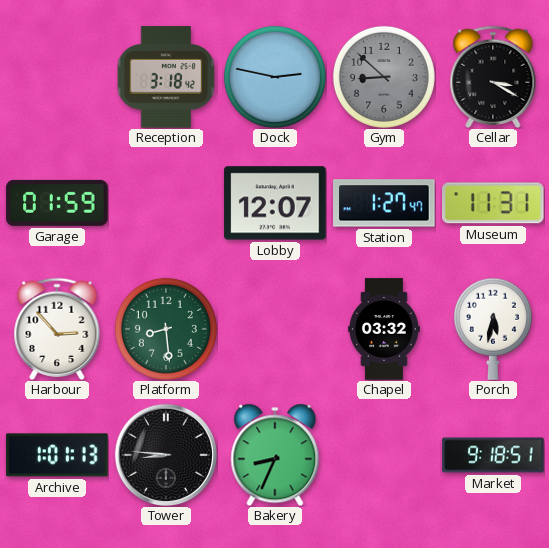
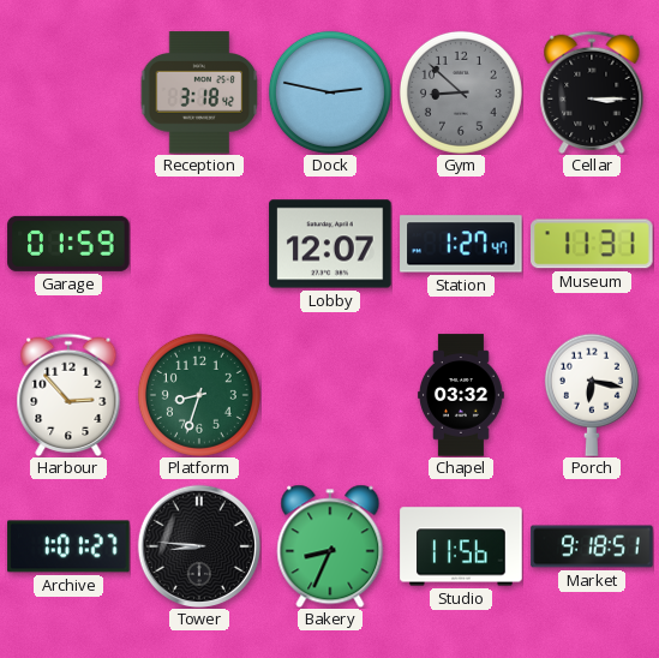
Cellar: 3:20 -> 3:15
Platform: 8:29 -> 8:33
Porch: 5:32 -> 6:17
Archive: 1:01:13 -> 1:01:27
Studio: none -> 11:56
